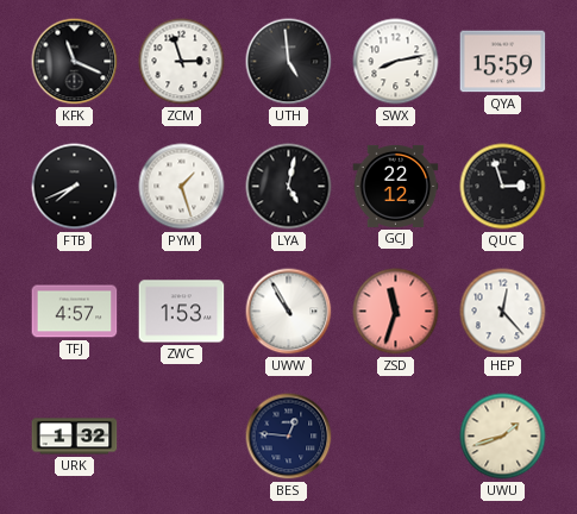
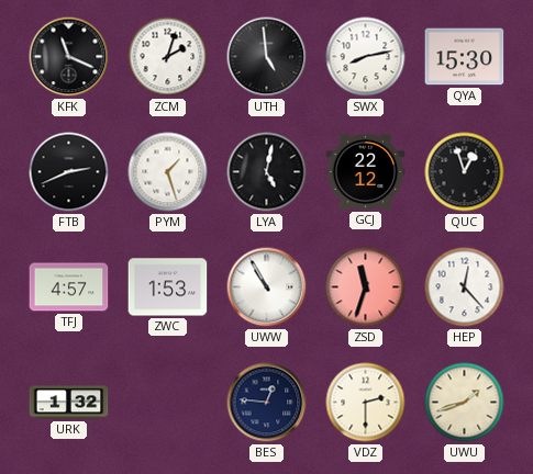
ZCM: 2:57 -> 2:03
QYA: 15:59 -> 15:30
FTB: 7:41 -> 2:41
QUC: 2:57 -> 12:57
VDZ: none -> 2:30
